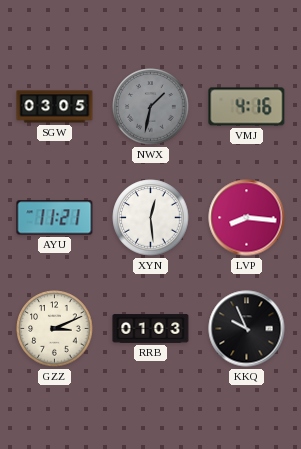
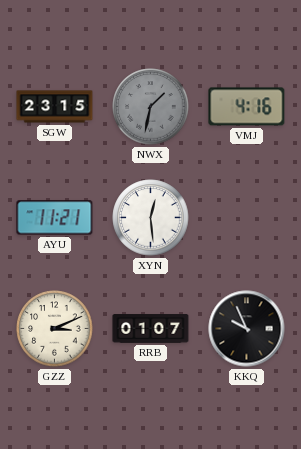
SGW: 03:05 -> 23:15
LVP: 8:16 -> none
RRB: 01:03 -> 01:07
